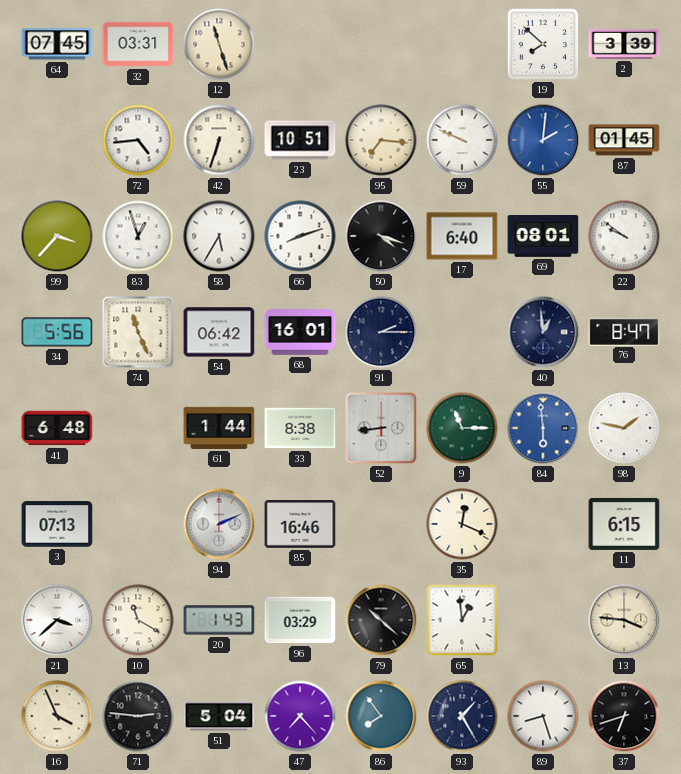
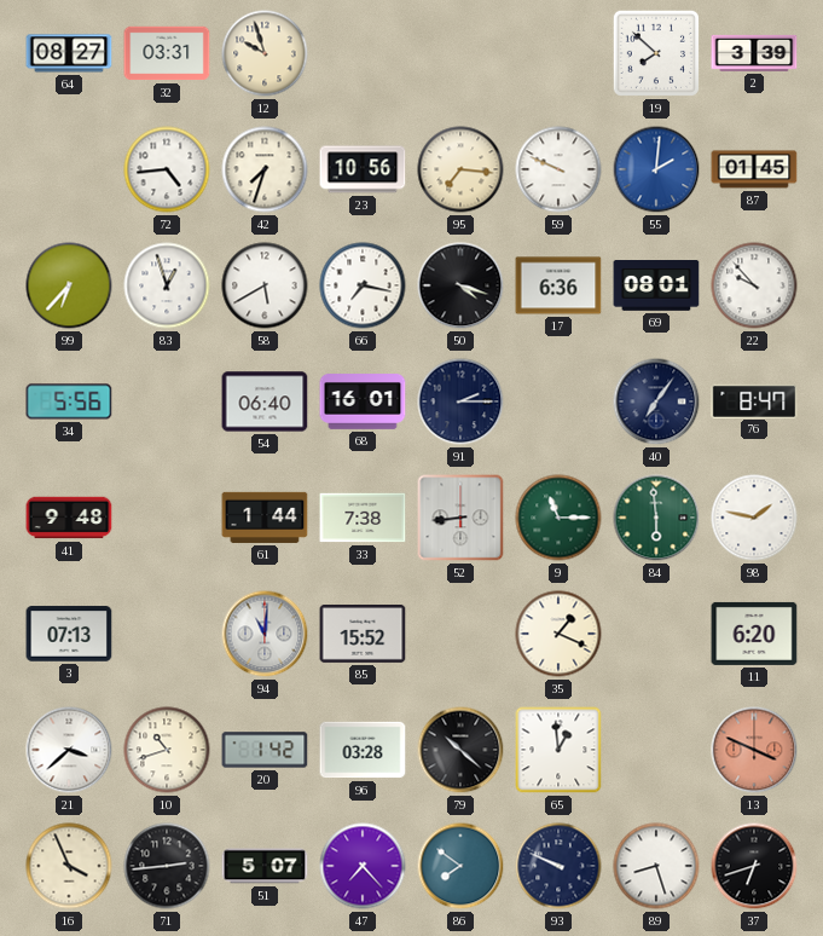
64: 07:45 -> 08:27
12: 11:27 -> 9:57
42: 6:33 -> 7:33
23: 10:51 -> 10:56
99: 3:37 -> 6:37
58: 5:35 -> 5:40
66: 8:12 -> 7:17
17: 6:40 -> 6:36
22: 9:51 -> 9:53
74: 11:26 -> none
54: 06:42 -> 06:40
40: 12:59 -> 7:06
41: 6:48 -> 9:48
33: 8:38 -> 7:38
84 dial: blue -> green
94: 2:11 -> 11:01
85: 16:46 -> 15:52
35: 12:19 -> 1:19
11: 6:15 -> 6:20
10: 11:20 -> 10:42
20: 1:43 -> 1:42
96: 03:29 -> 03:28
13: 3:46 -> 3:49
13 dial: cream -> salmon
71: 2:46 -> 2:44
51: 5:04 -> 5:07
86: 7:54 -> 7:51
93: 1:25 -> 9:49
